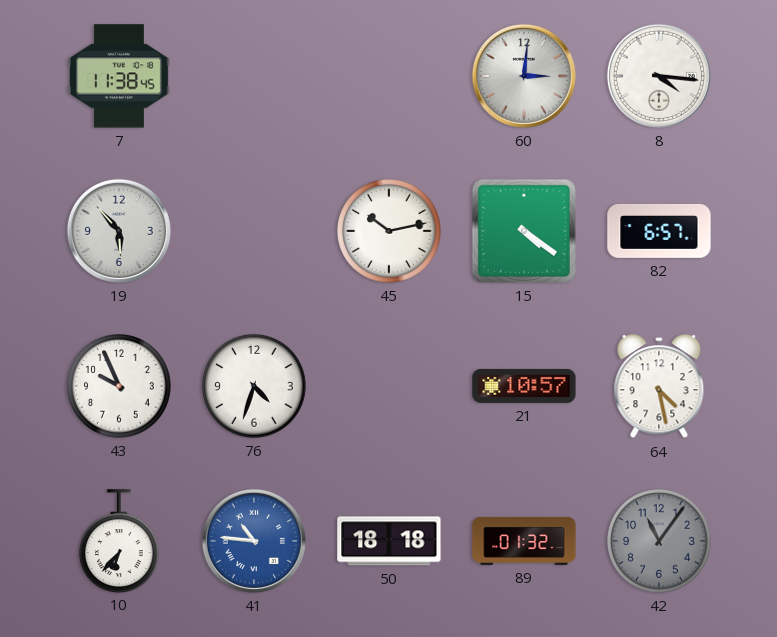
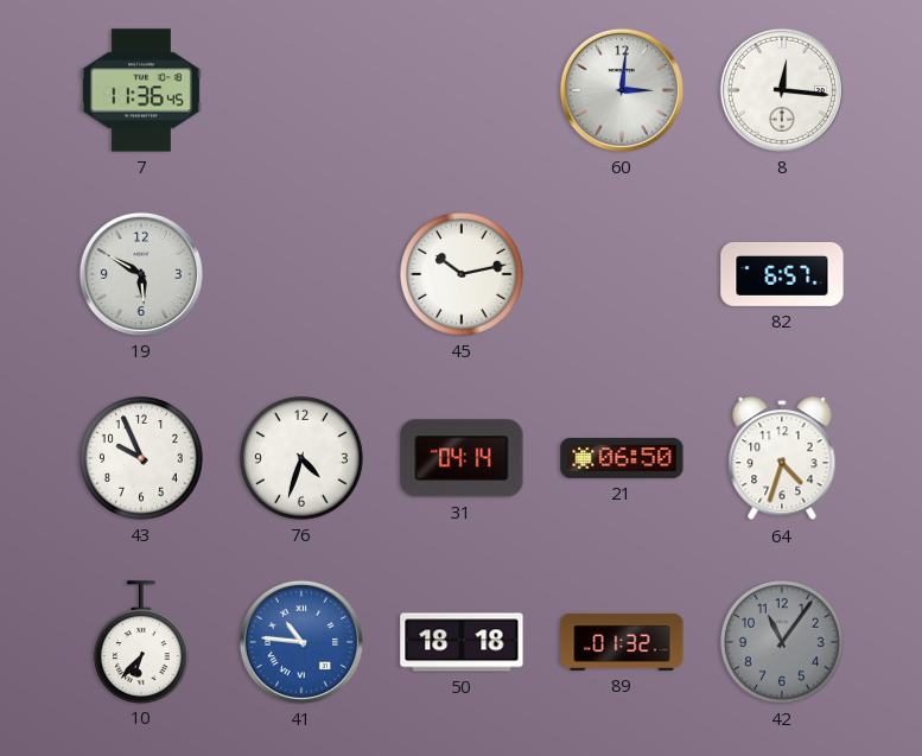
7: 11:38 -> 11:36
8: 4:16 -> 12:16
19: 5:53 -> 5:50
15: 4:21 -> none
31: none -> 04:14
21: 10:57 -> 06:50
64: 4:28 -> 4:33
